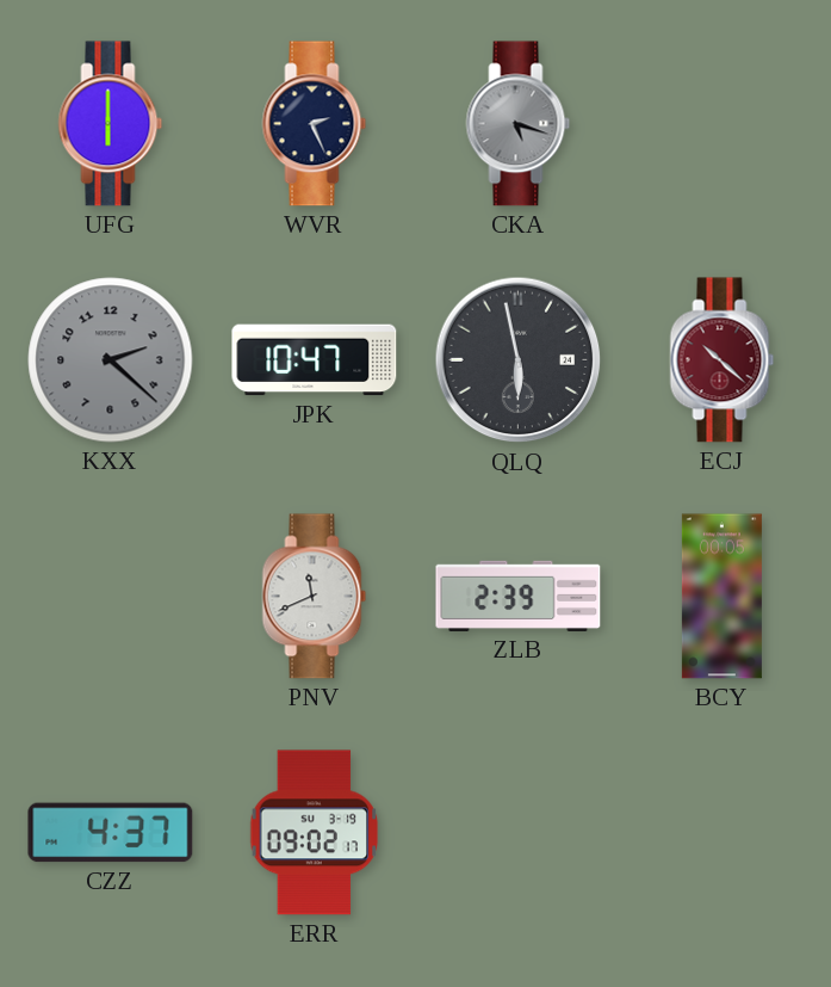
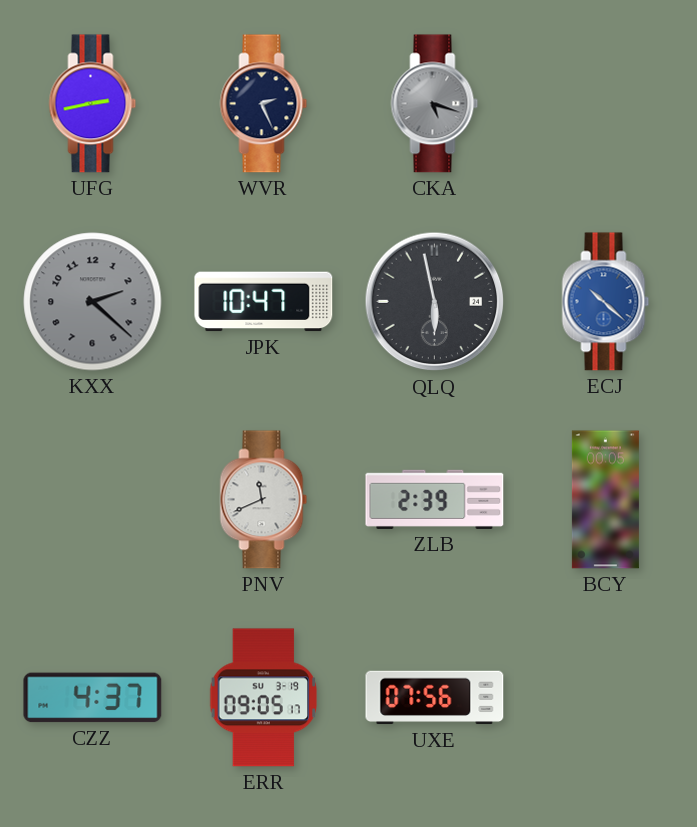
UFG: 6:00 -> 2:43
ECJ dial: burgundy -> blue
ERR: 09:02 -> 09:05
UXE: none -> 07:56
